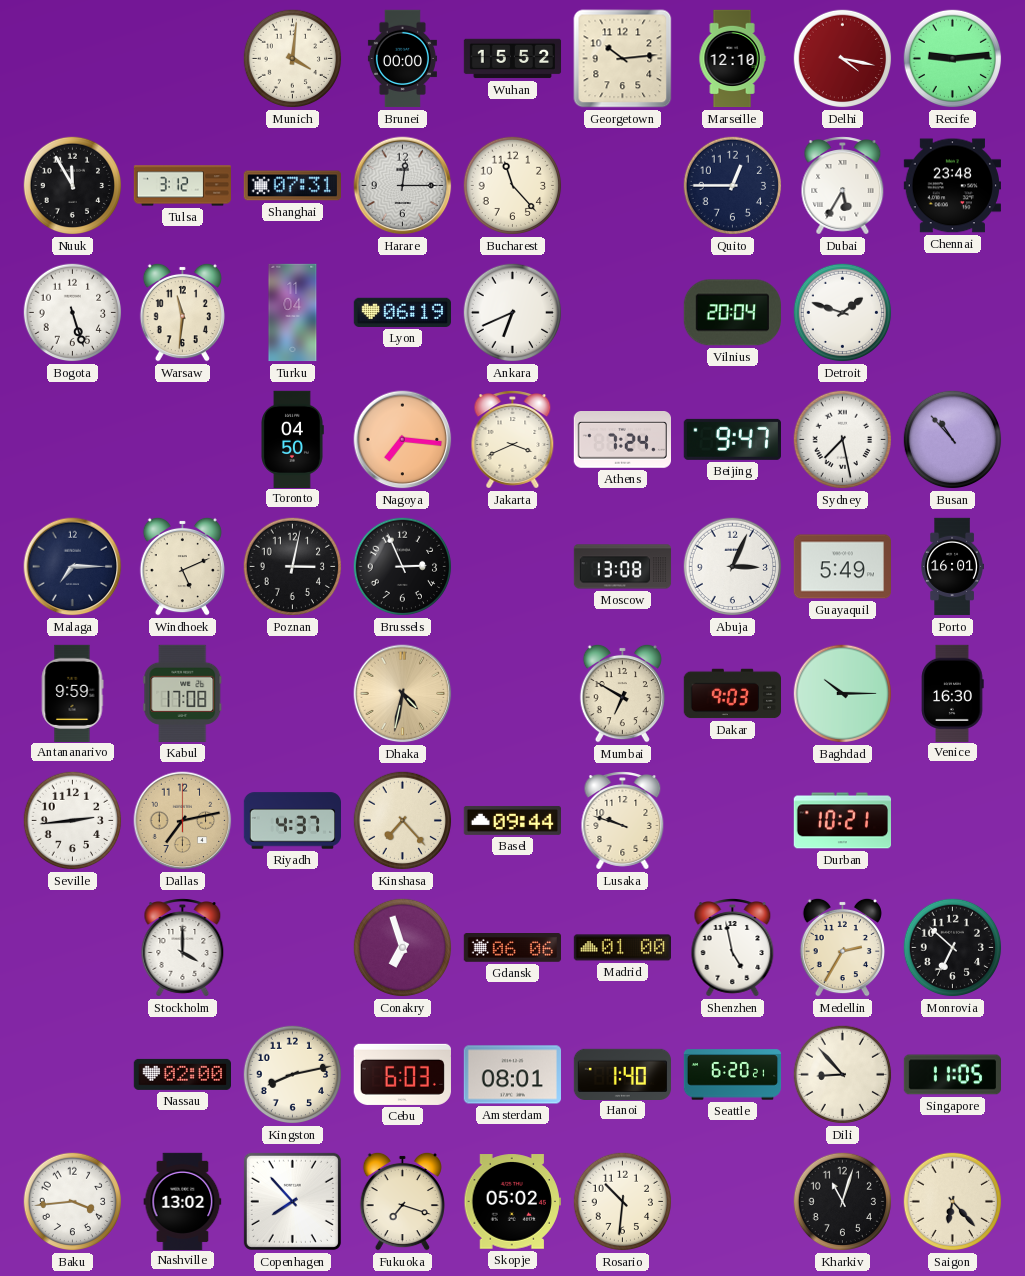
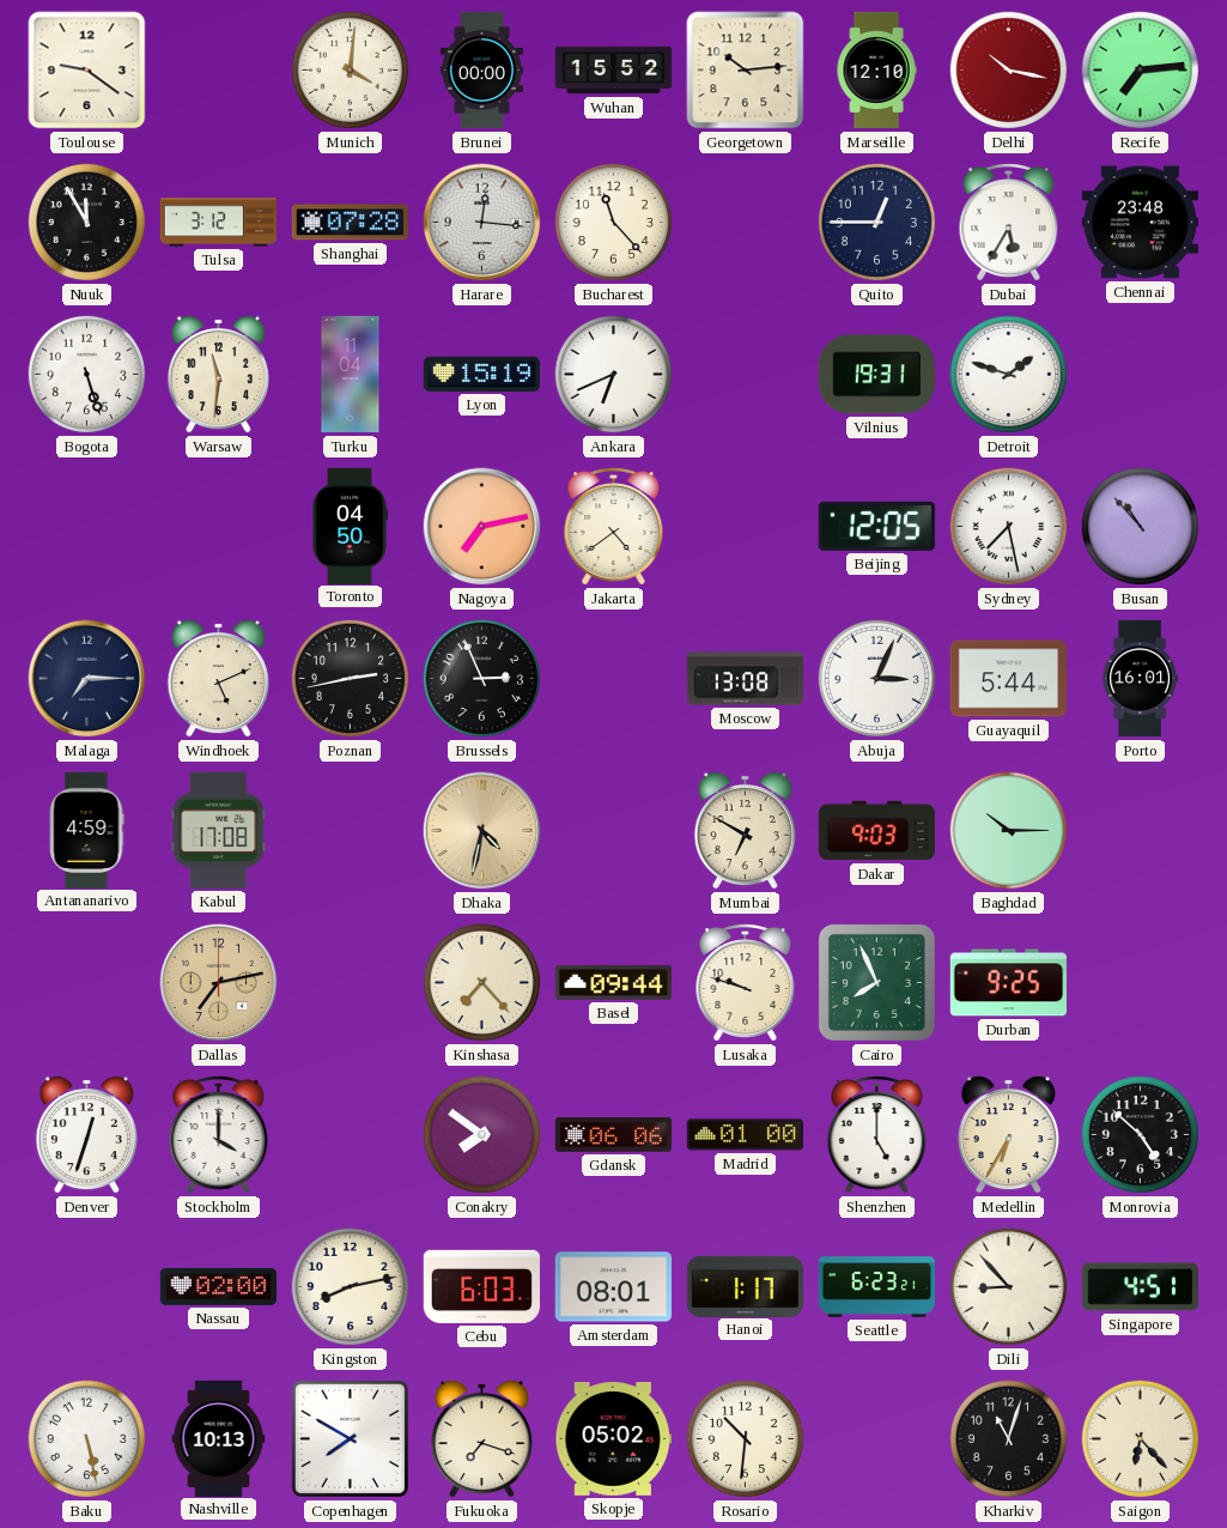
Toulouse: none -> 9:21
Delhi: 4:17 -> 10:17
Recife: 9:14 -> 7:14
Shanghai: 07:31 -> 07:28
Harare: 12:15 -> 12:16
Lyon: 06:19 -> 15:19
Vilnius: 20:04 -> 19:31
Nagoya: 7:16 -> 7:13
Jakarta: 3:41 -> 4:39
Athens: 7:24 -> none
Beijing: 9:47 -> 12:05
Poznan: 3:02 -> 2:43
Guayaquil: 5:49 -> 5:44
Antananarivo: 9:59 -> 4:59
Venice: 16:30 -> none
Seville: 2:44 -> none
Riyadh: 4:37 -> none
Cairo: none -> 7:56
Durban: 10:21 -> 9:25
Denver: none -> 12:33
Conakry: 6:57 -> 7:51
Shenzhen: 4:58 -> 5:00
Medellin: 2:35 -> 6:35
Monrovia: 6:52 -> 4:52
Hanoi: 1:40 -> 1:17
Seattle: 6:20 -> 6:23
Singapore: 11:05 -> 4:51
Baku: 3:44 -> 5:28
Nashville: 13:02 -> 10:13
Copenhagen: 7:53 -> 7:50
